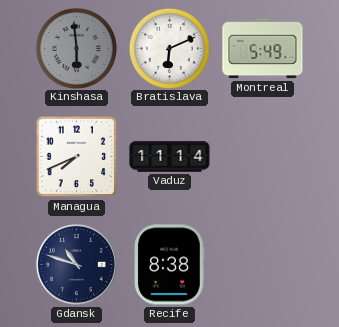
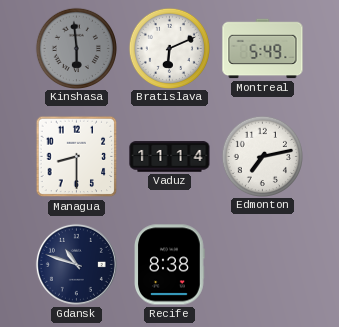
Managua: 7:41 -> 8:30
Edmonton: none -> 7:13
